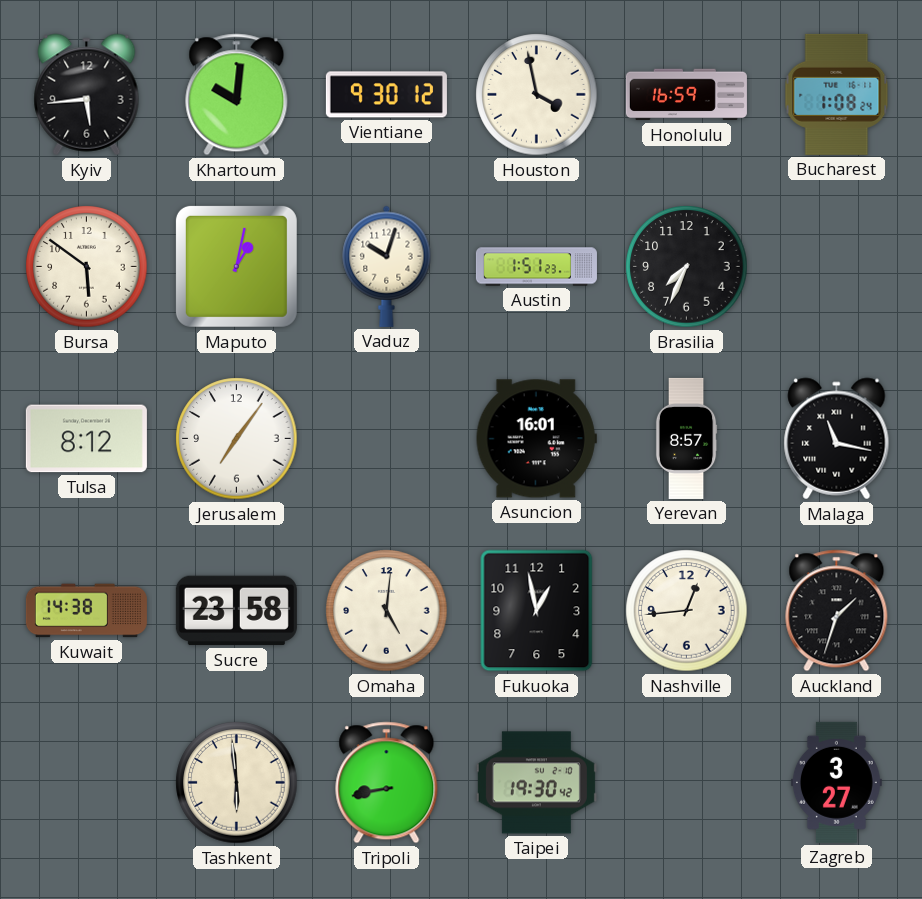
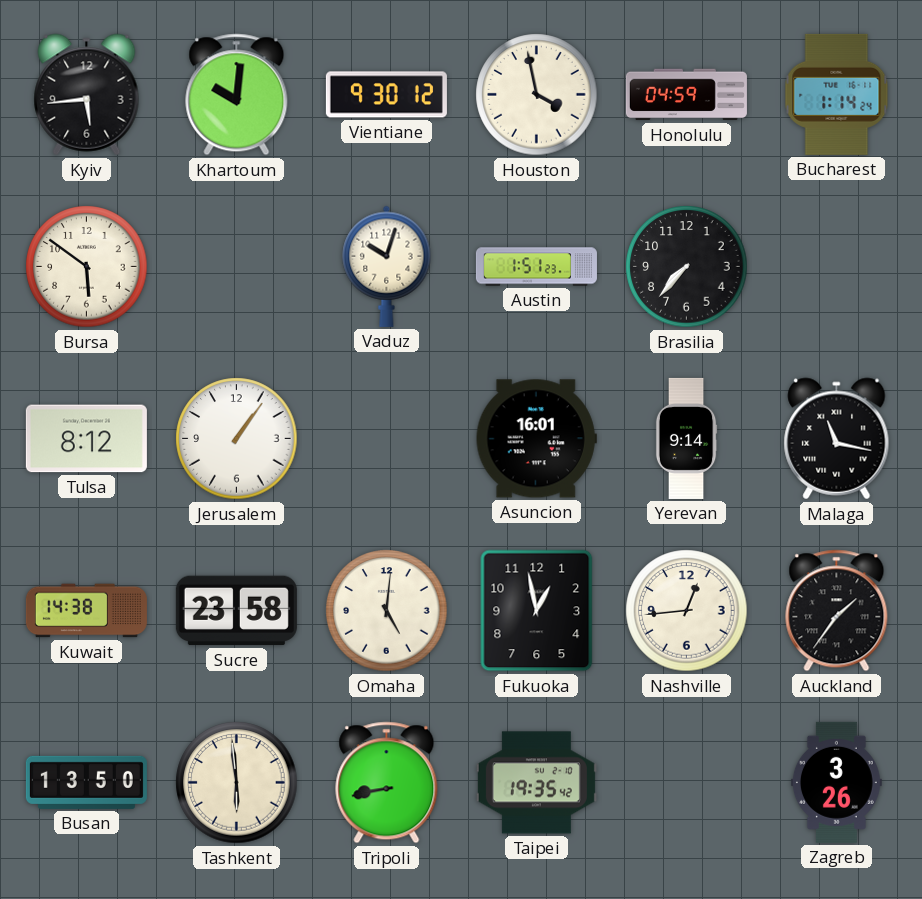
Honolulu: 16:59 -> 04:59
Bucharest: 1:08 -> 1:14
Maputo: 1:02 -> none
Brasilia: 7:34 -> 7:37
Jerusalem: 7:06 -> 1:06
Yerevan: 8:57 -> 9:14
Auckland: 1:33 -> 1:36
Busan: none -> 13:50
Taipei: 19:30 -> 19:35
Zagreb: 3:27 -> 3:26
